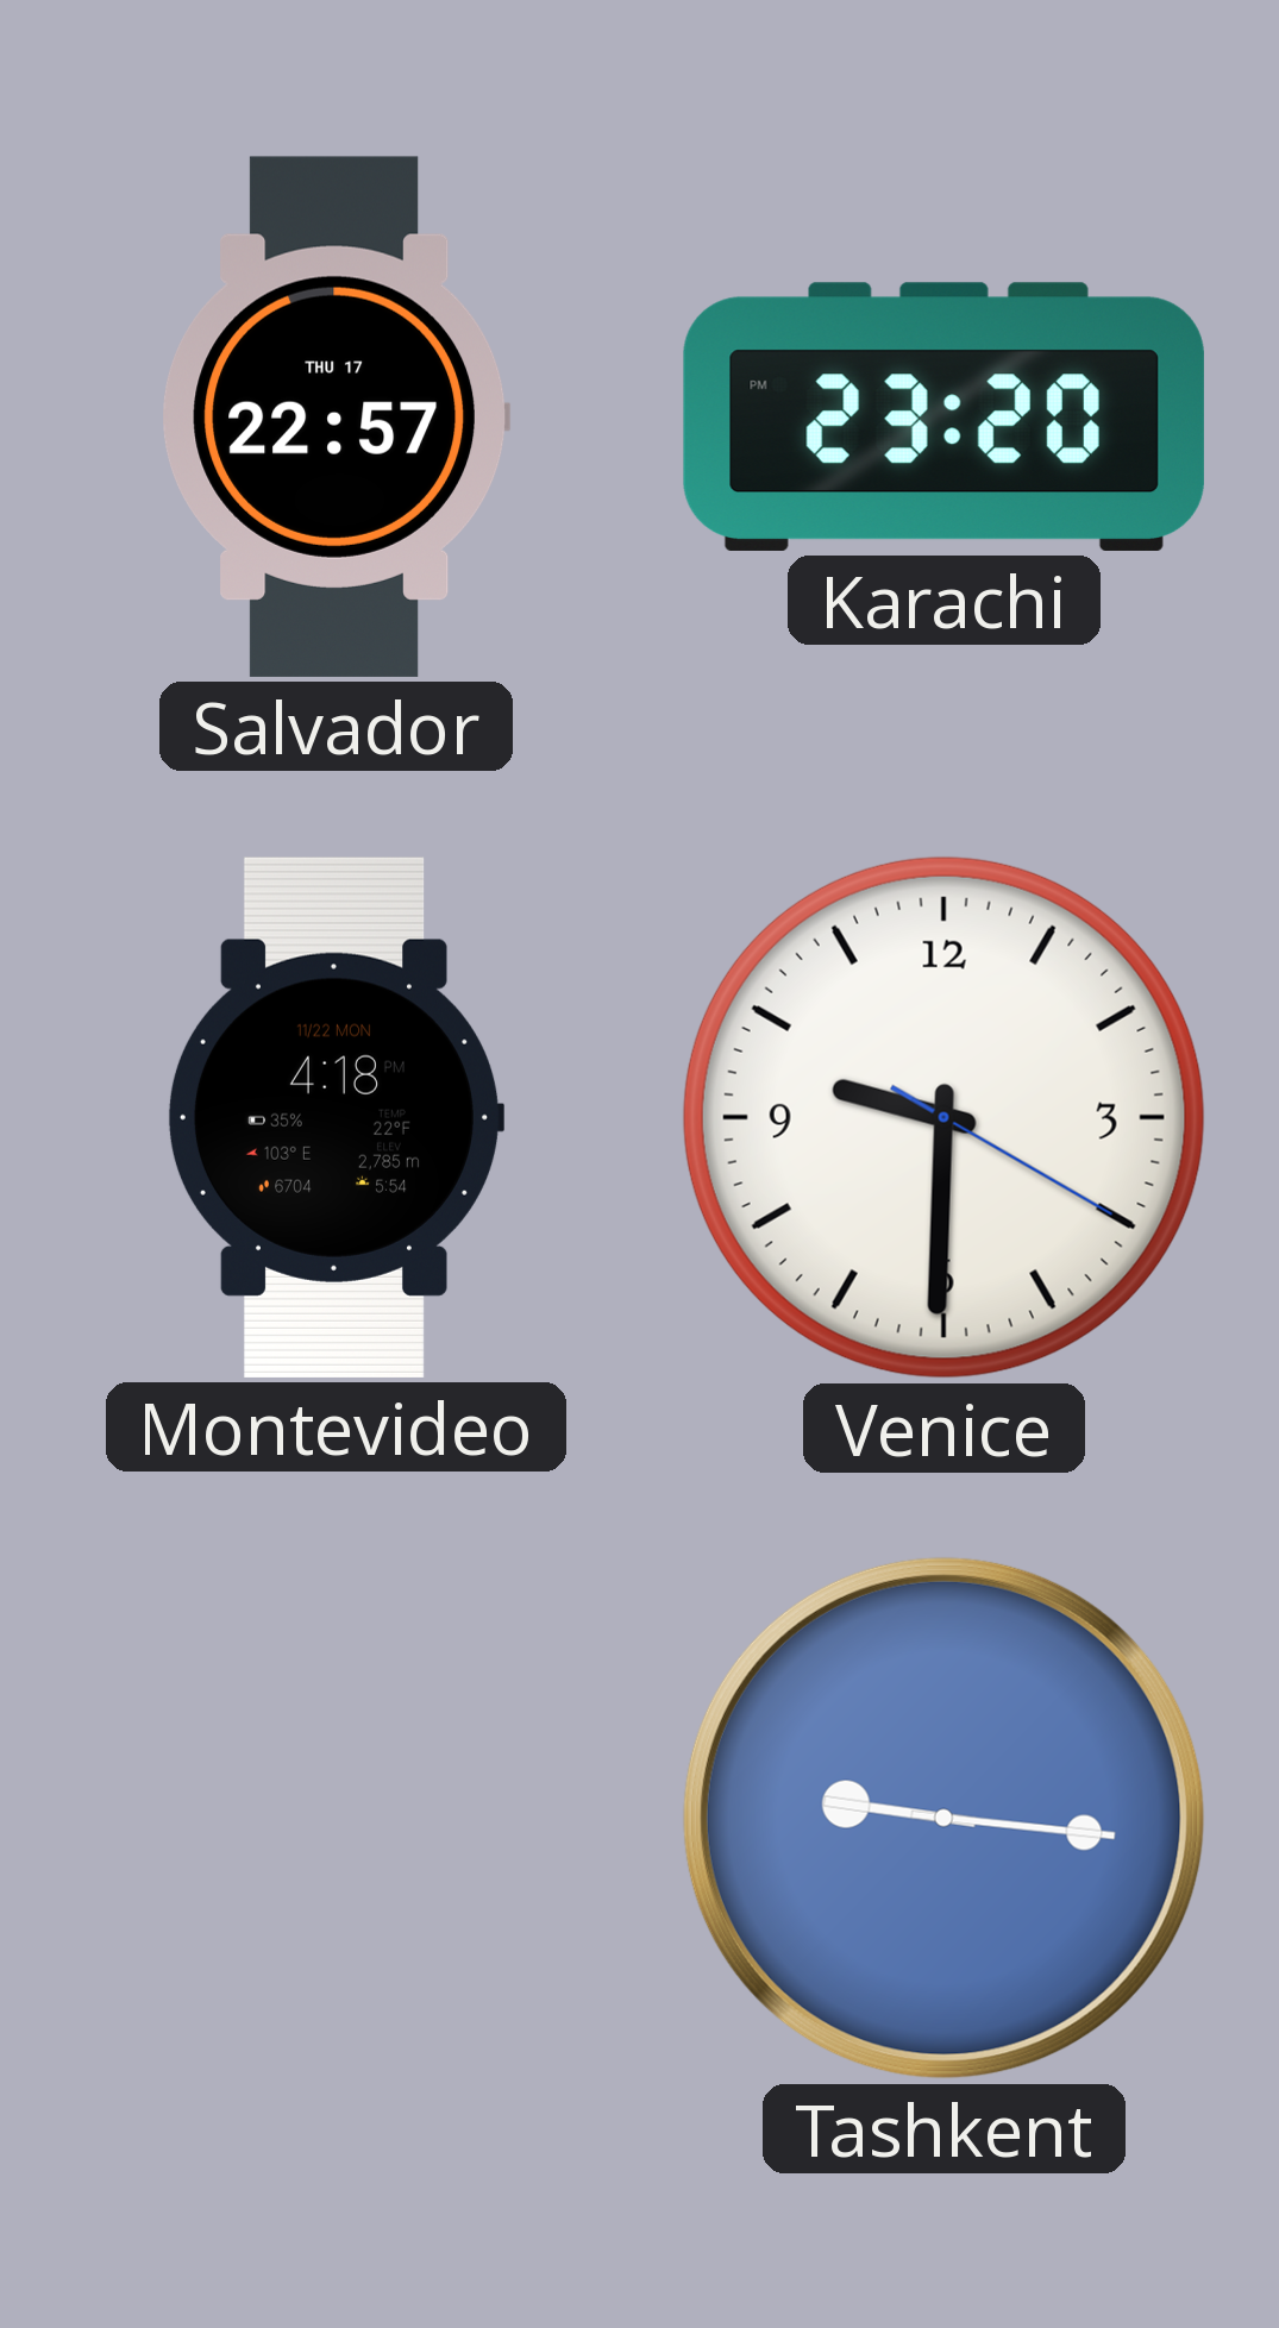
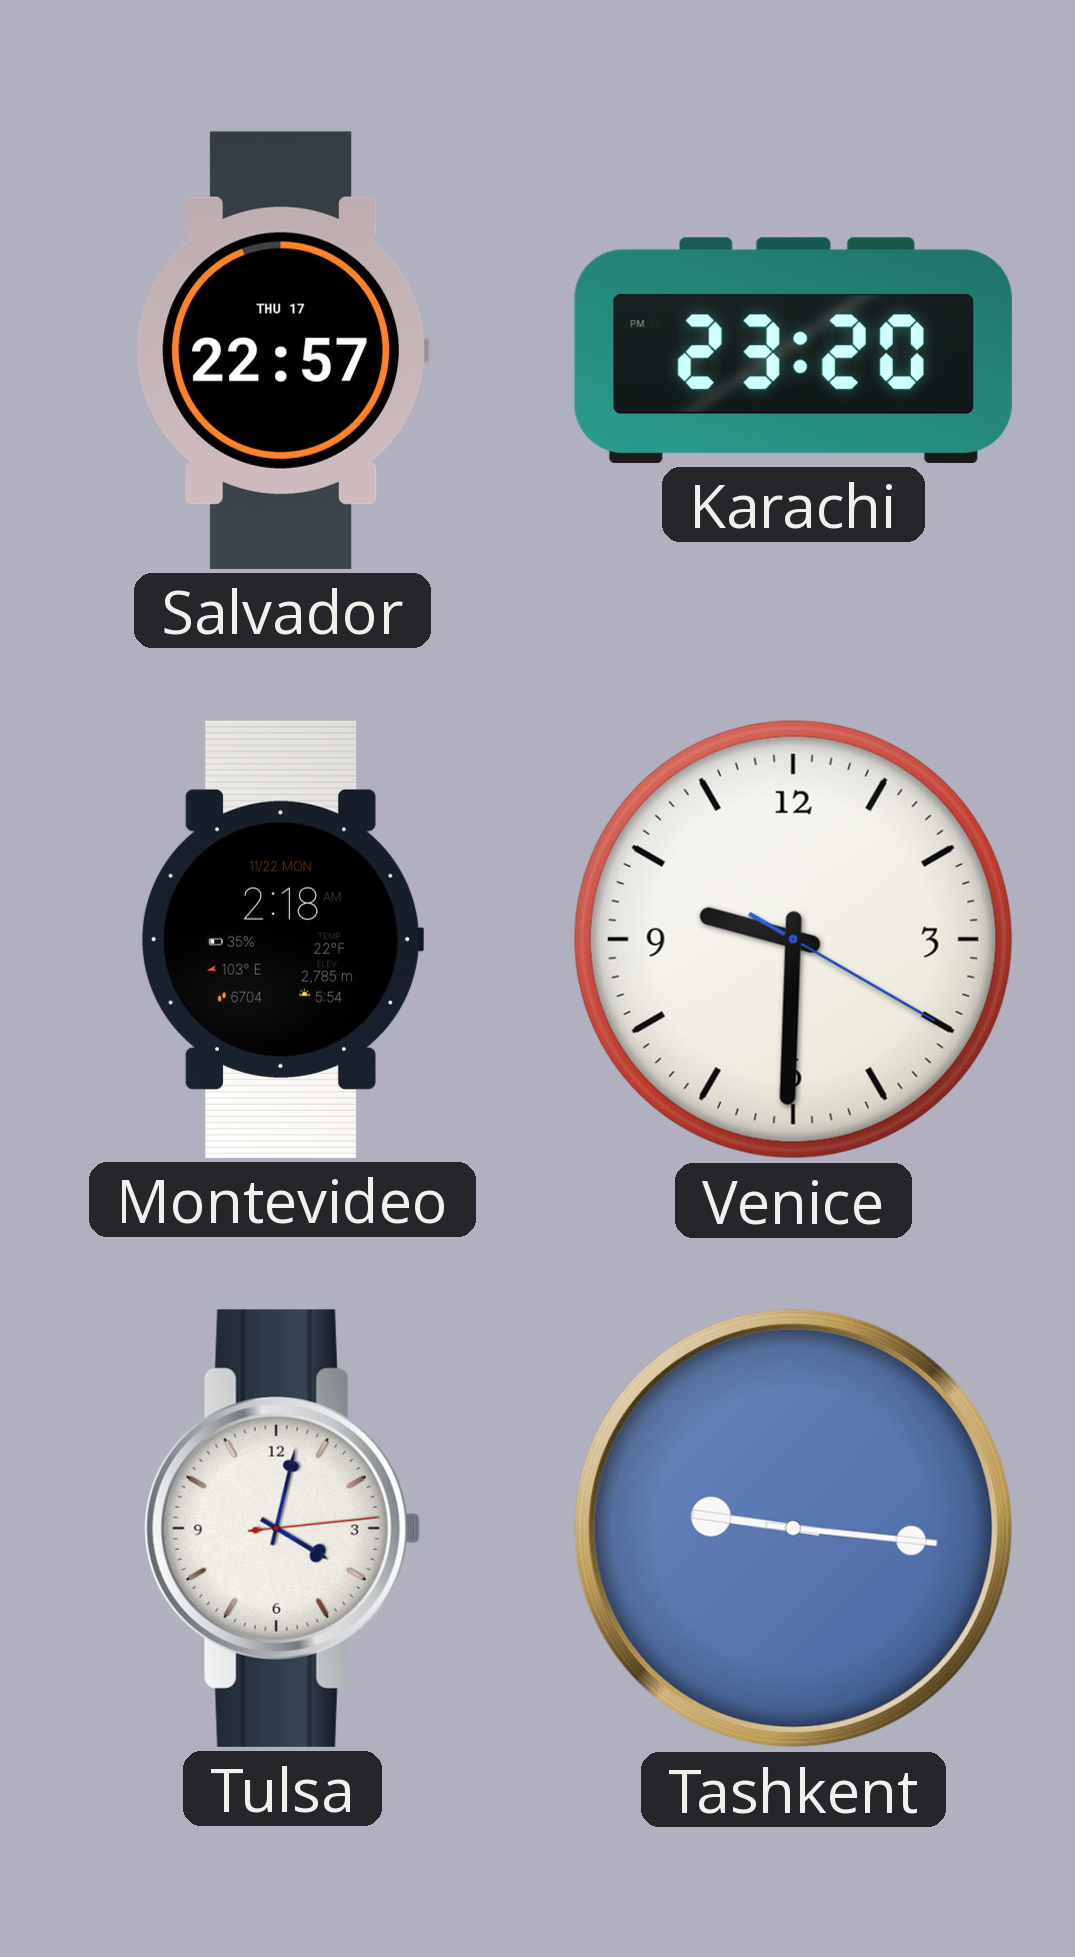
Montevideo: 4:18 -> 2:18
Tulsa: none -> 4:02
